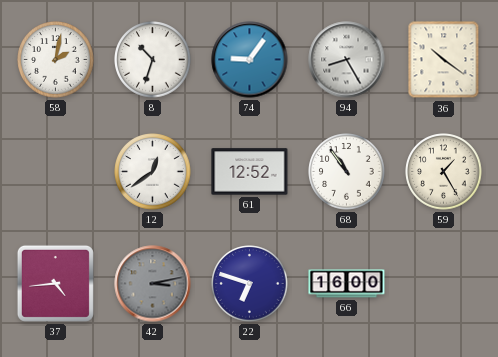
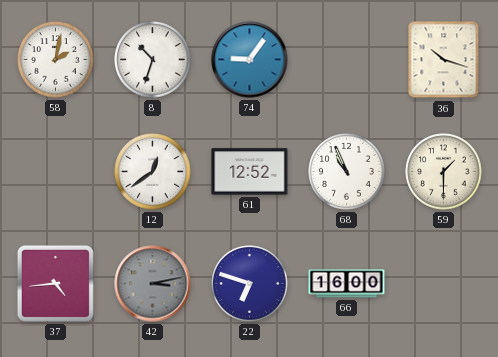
94: 8:25 -> none
36: 10:21 -> 10:18
68: 10:54 -> 10:56
59: 1:25 -> 1:30
